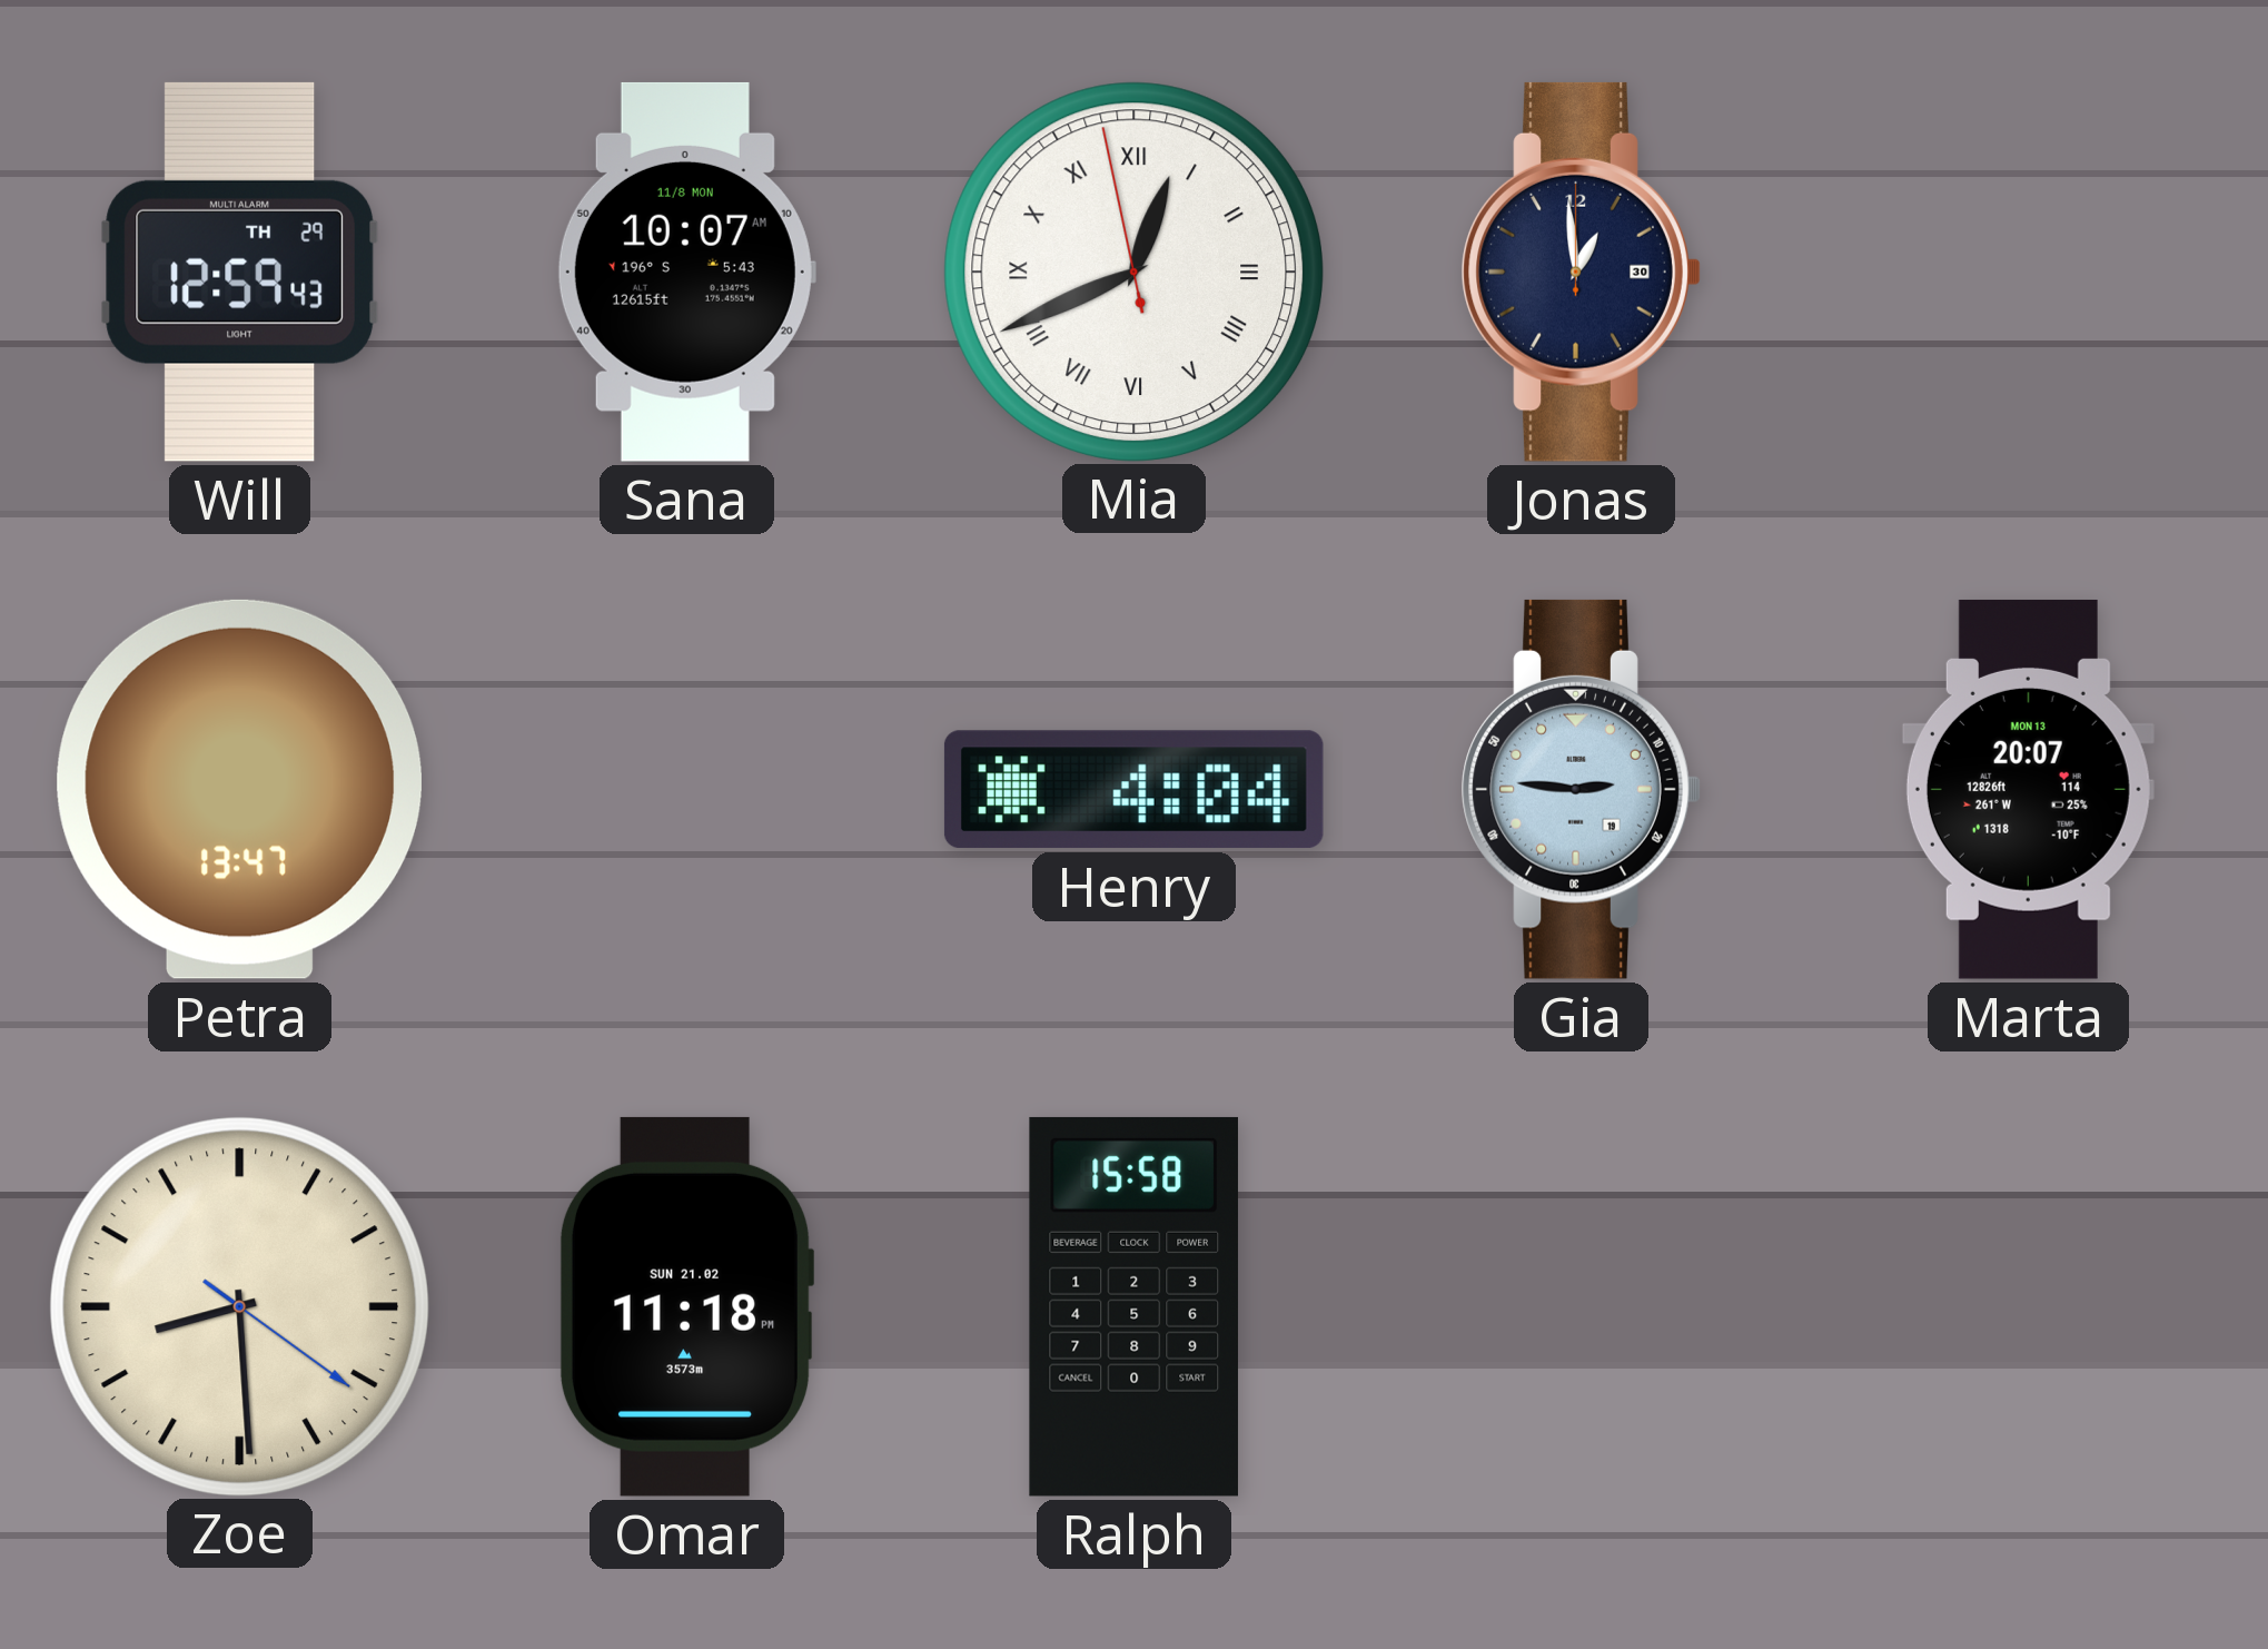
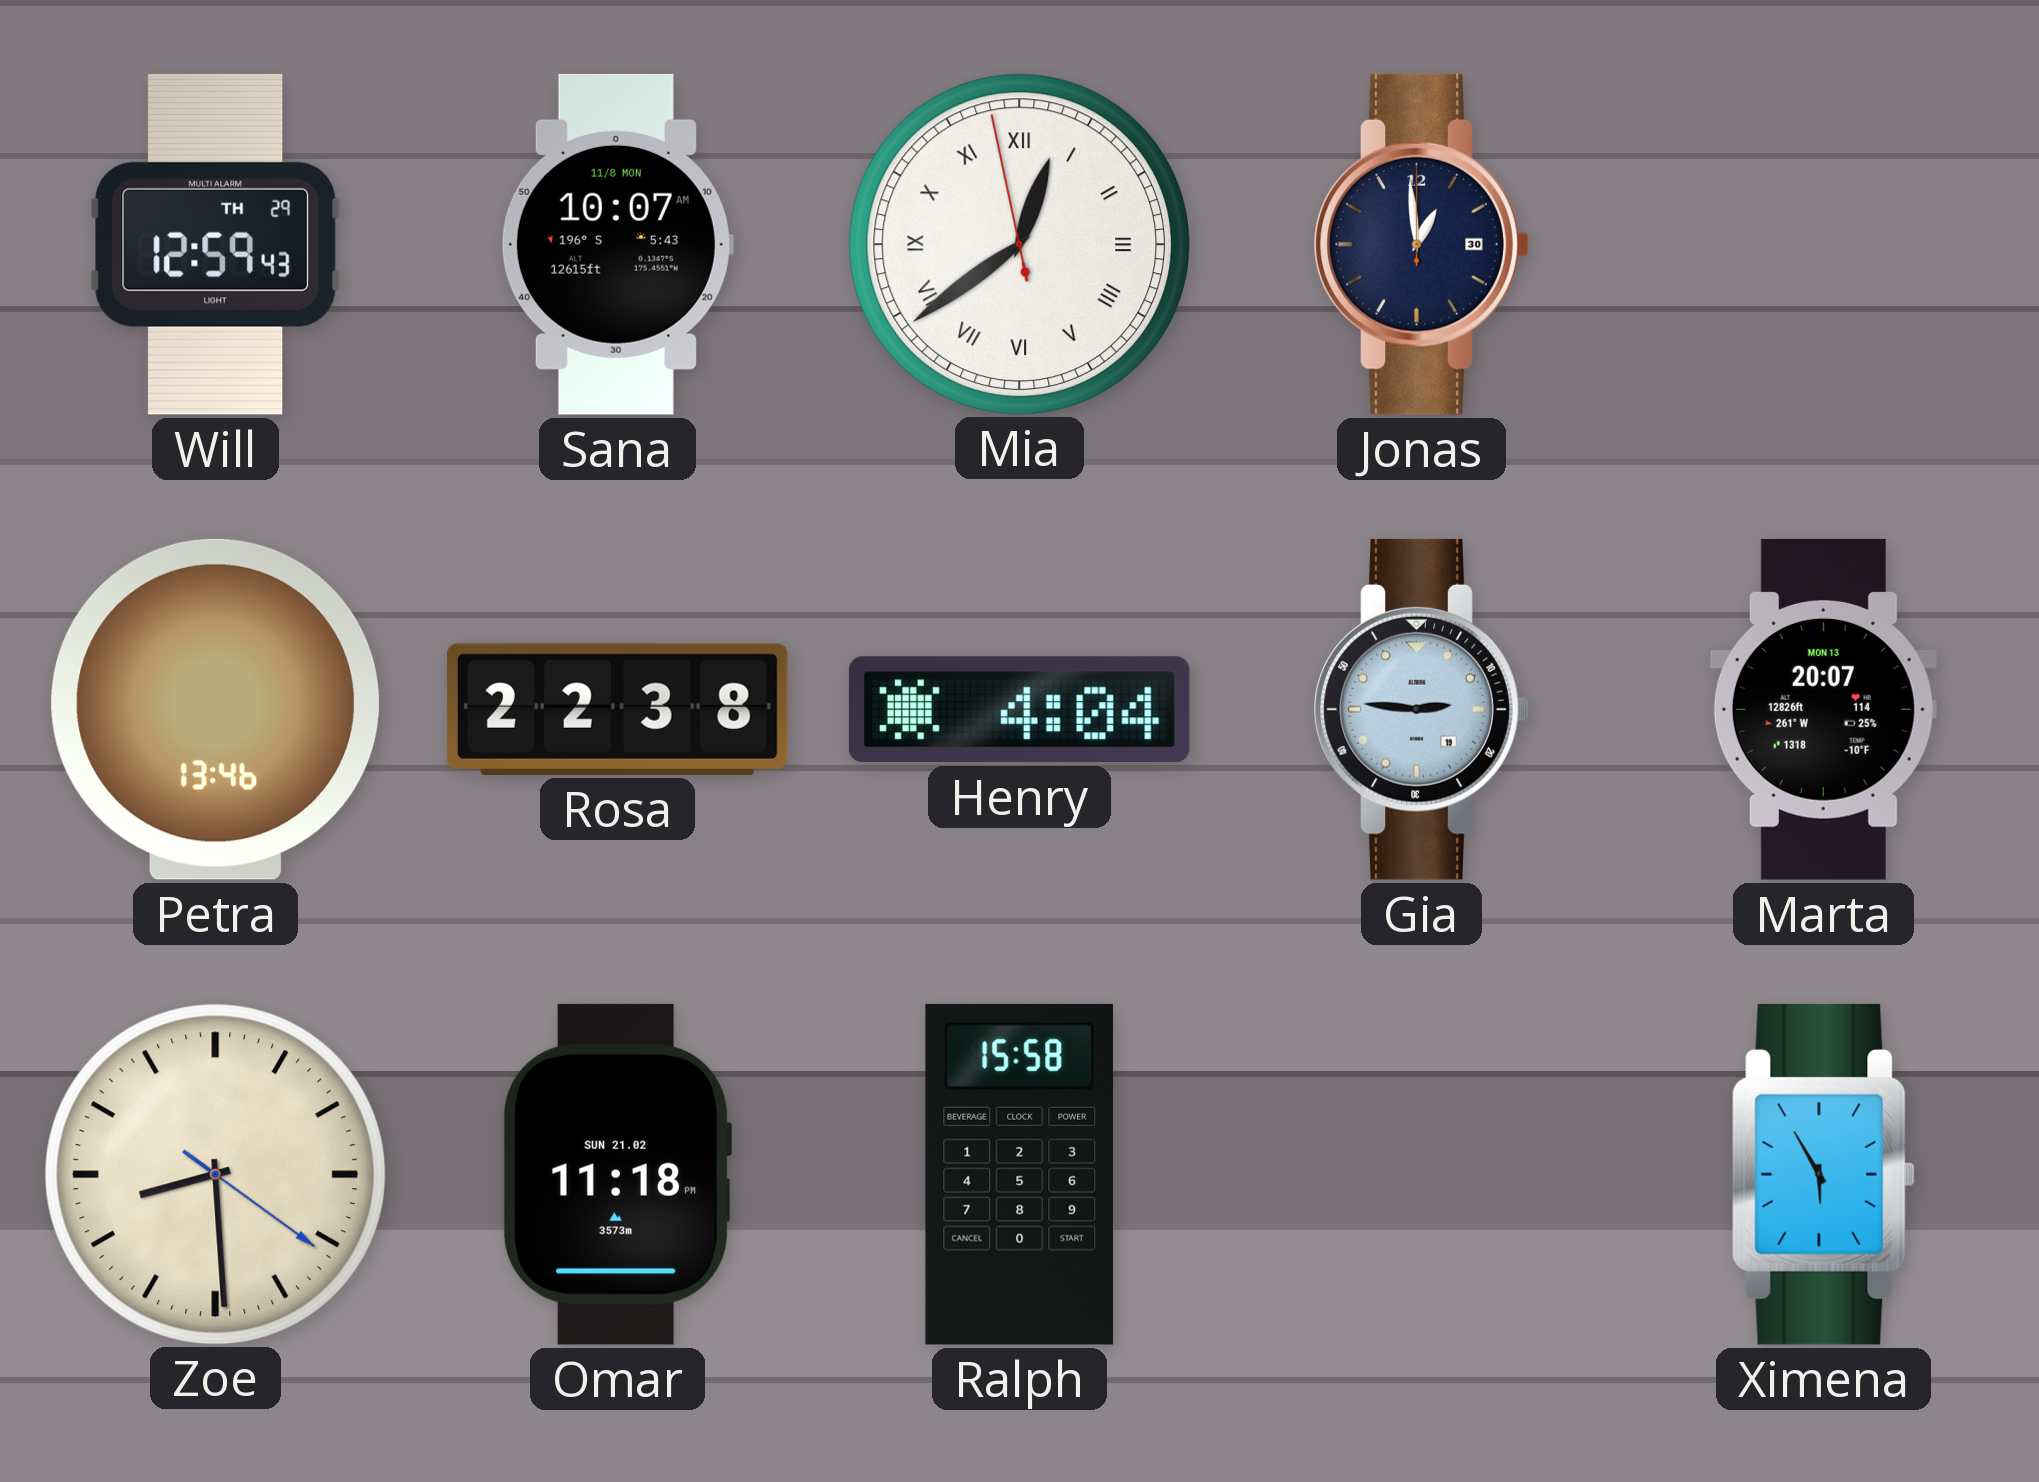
Mia: 12:40 -> 12:38
Petra: 13:47 -> 13:46
Rosa: none -> 22:38
Ximena: none -> 5:55
